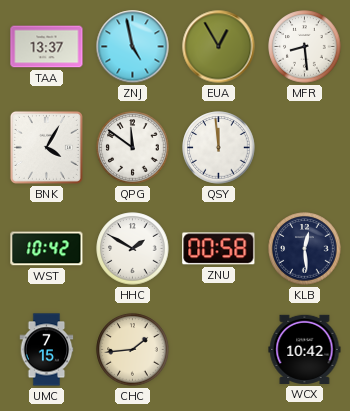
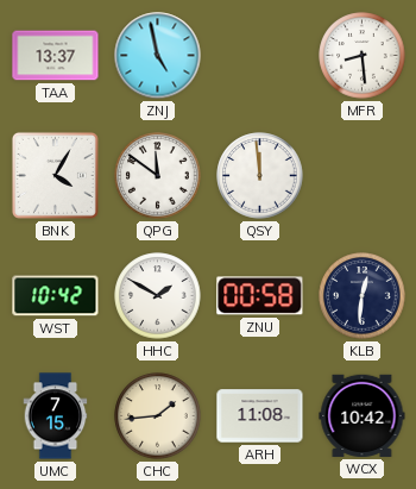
EUA: 12:55 -> none
KLB: 12:29 -> 12:31
ARH: none -> 11:08
